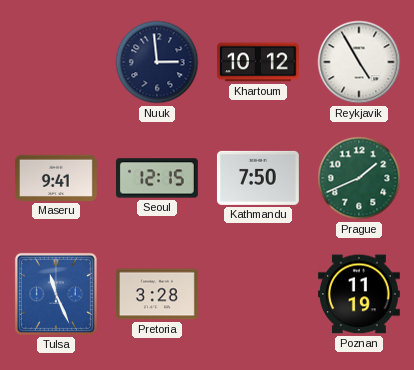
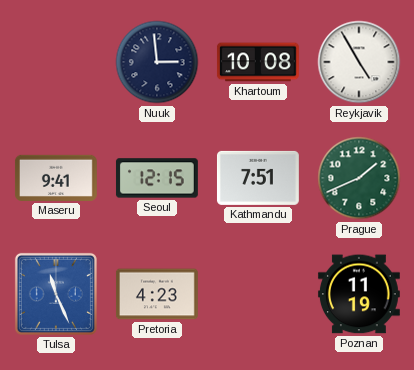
Khartoum: 10:12 -> 10:08
Kathmandu: 7:50 -> 7:51
Pretoria: 3:28 -> 4:23
